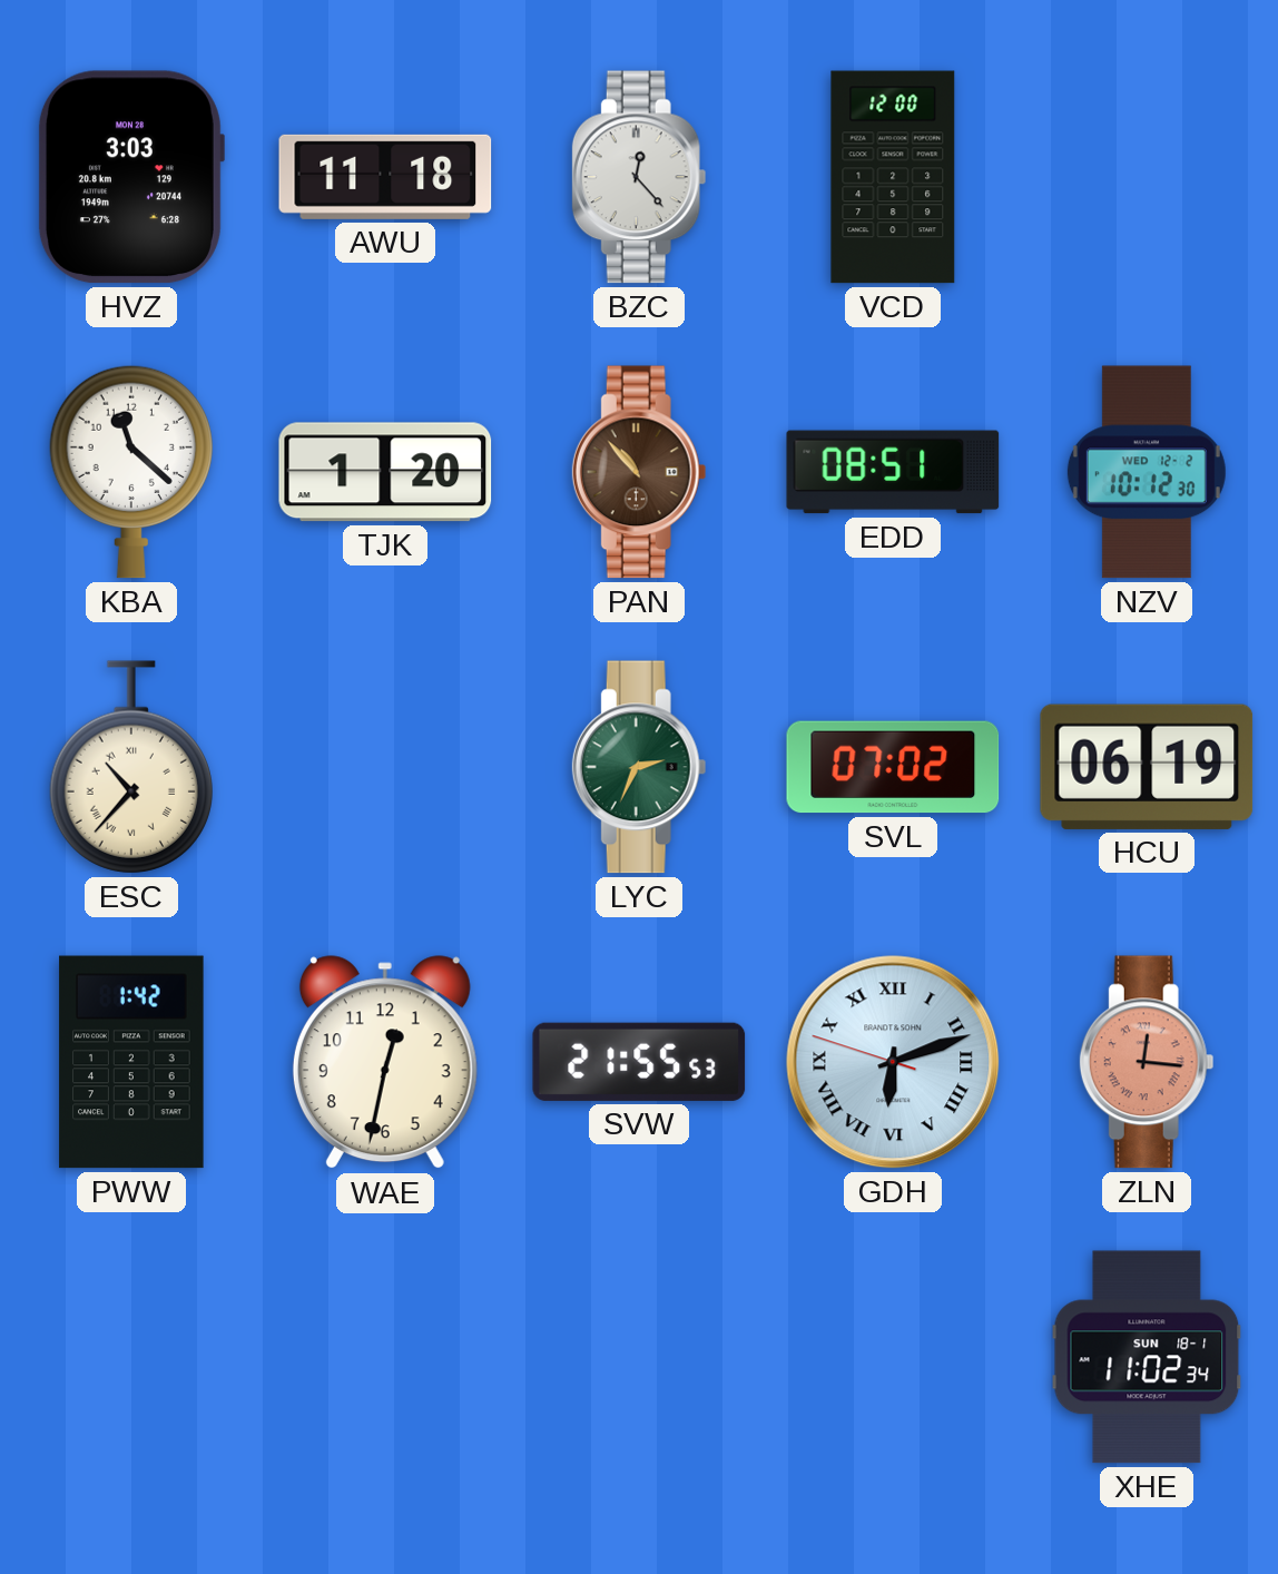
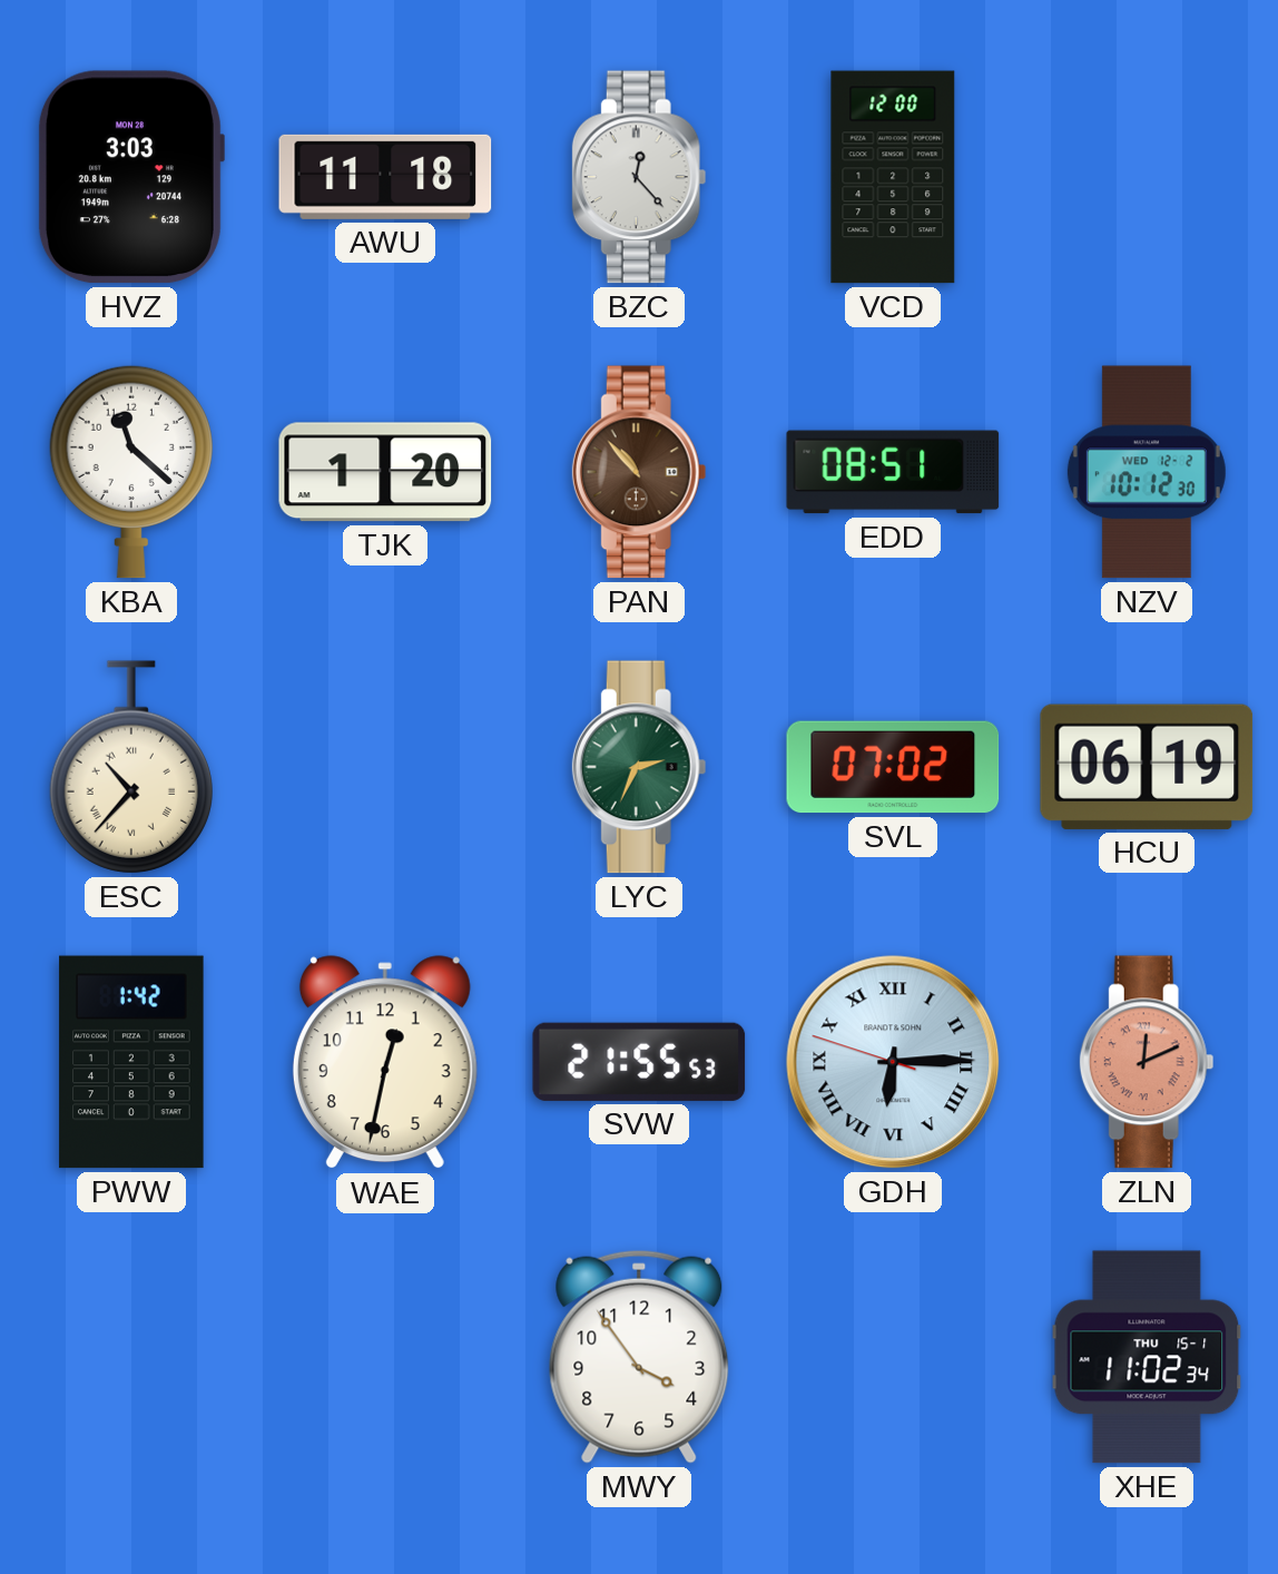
GDH: 6:11 -> 6:14
ZLN: 12:16 -> 12:11
MWY: none -> 3:54
XHE date: SUN 18-1 -> THU 15-1
